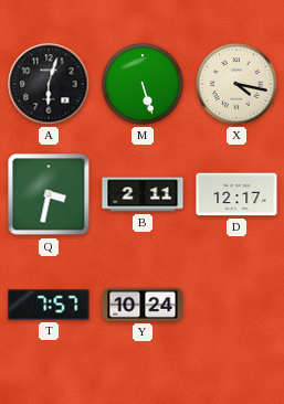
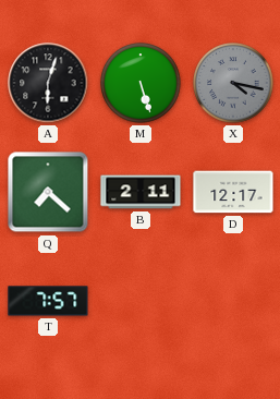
X dial: cream -> grey
Q: 3:32 -> 7:22
Y: 10:24 -> none
